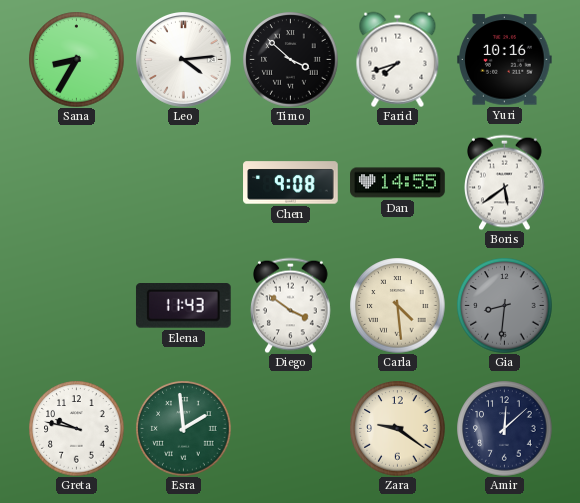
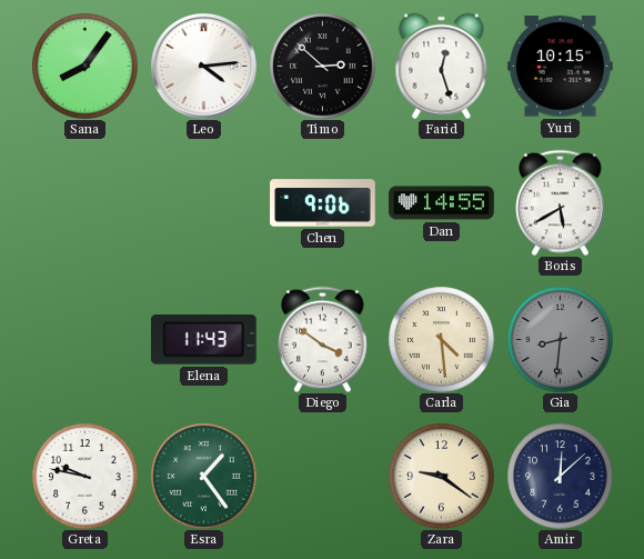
Sana: 8:35 -> 8:06
Timo: 3:52 -> 2:52
Farid: 7:42 -> 12:27
Yuri: 10:16 -> 10:15
Chen: 9:08 -> 9:06
Boris: 5:39 -> 5:40
Esra: 1:59 -> 1:24
